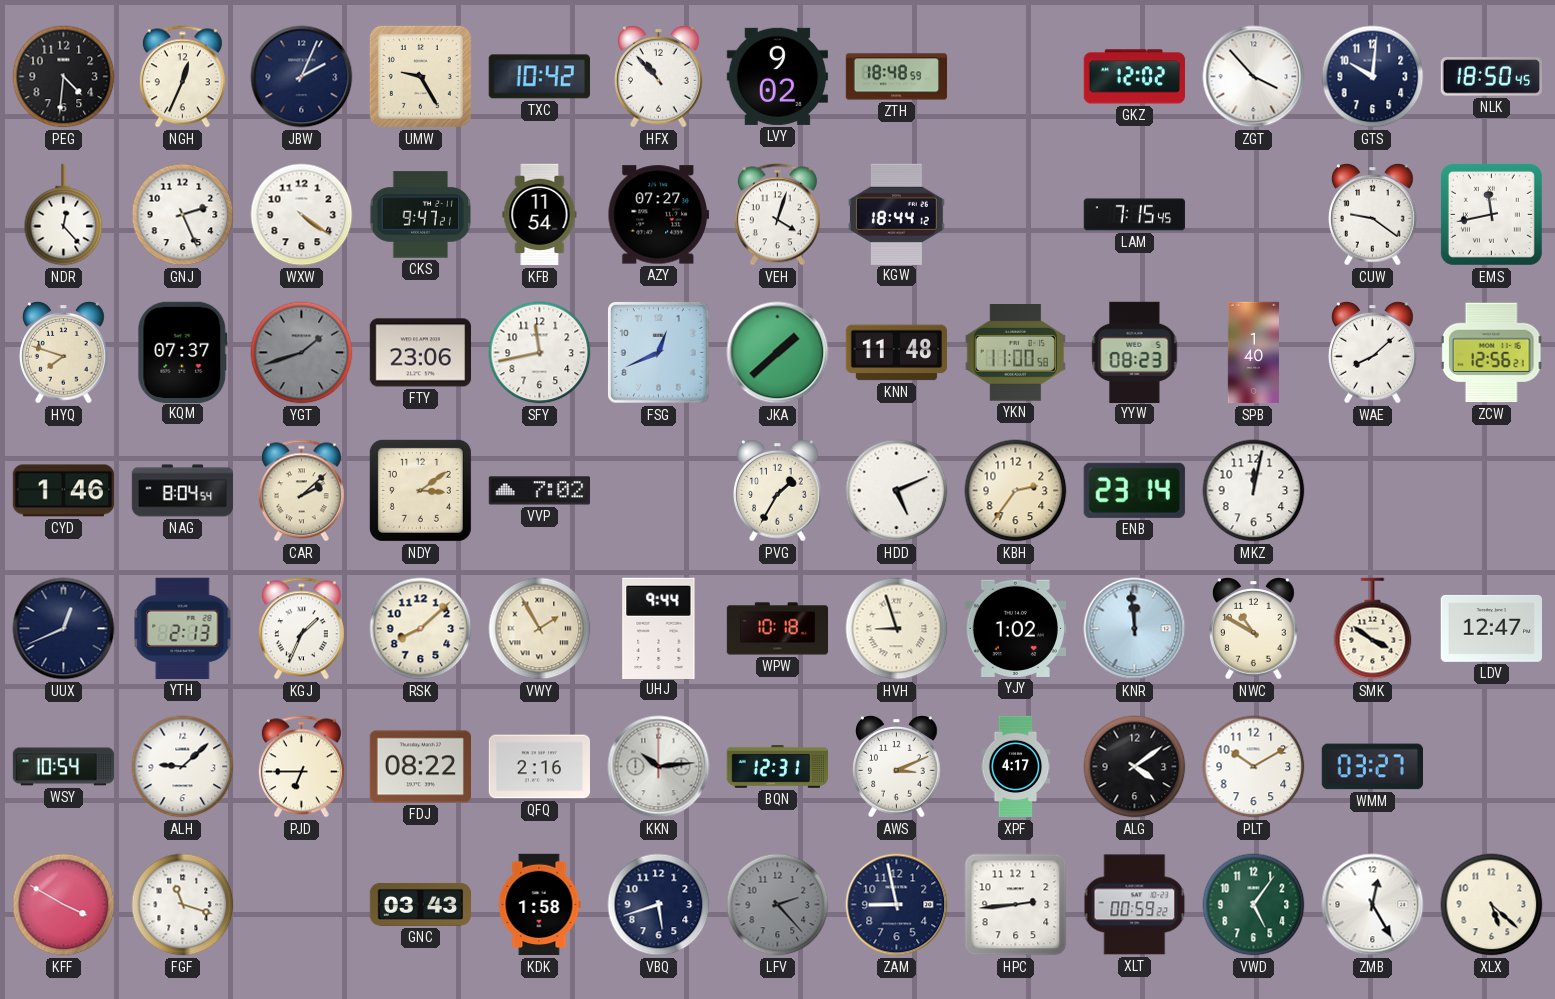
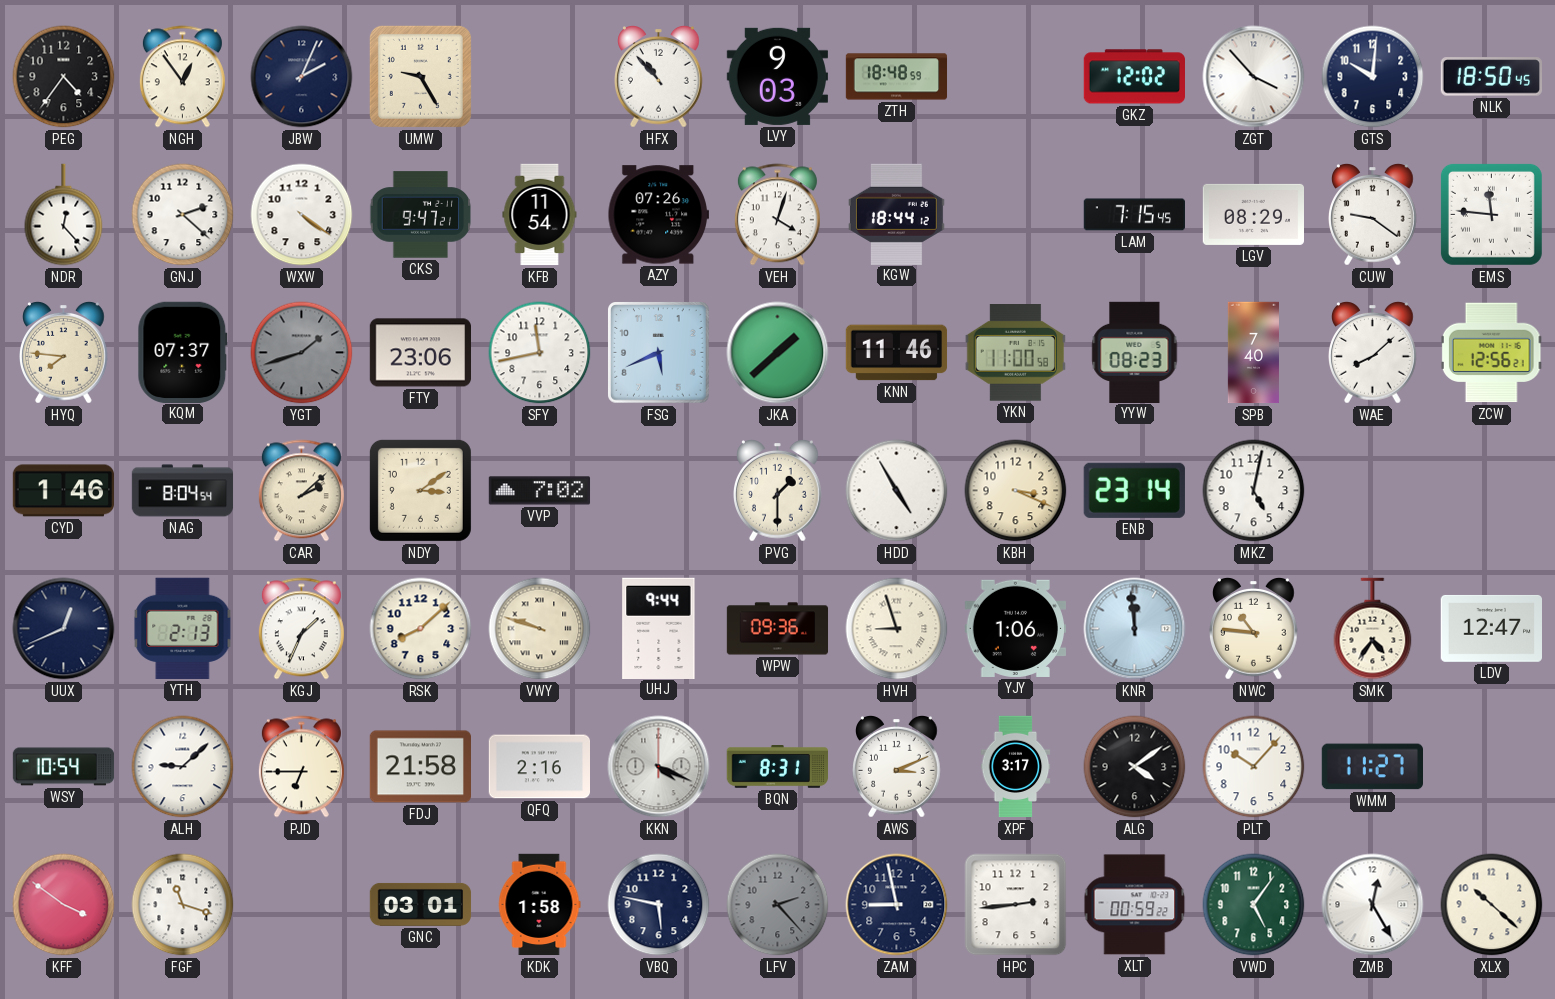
PEG: 4:31 -> 4:36
NGH: 12:34 -> 12:54
TXC: 10:42 -> none
LVY: 9:02 -> 9:03
GNJ: 2:26 -> 2:22
AZY: 07:27 -> 07:26
LGV: none -> 08:29
EMS: 11:43 -> 11:46
HYQ: 7:48 -> 7:46
FSG: 12:41 -> 5:41
KNN: 11:48 -> 11:46
SPB: 1:40 -> 7:40
PVG: 1:35 -> 1:30
HDD: 5:11 -> 4:55
KBH: 2:36 -> 3:19
MKZ: 12:02 -> 5:02
VWY: 1:55 -> 9:48
WPW: 10:18 -> 09:36
YJY: 1:02 -> 1:06
NWC: 10:50 -> 10:46
SMK: 3:51 -> 4:36
FDJ: 08:22 -> 21:58
KKN: 10:14 -> 4:19
BQN: 12:31 -> 8:31
XPF: 4:17 -> 3:17
PLT: 10:10 -> 10:07
WMM: 03:27 -> 11:27
KFF: 3:50 -> 3:51
GNC: 03:43 -> 03:01
VBQ: 5:42 -> 5:47
XLX: 5:22 -> 10:22
